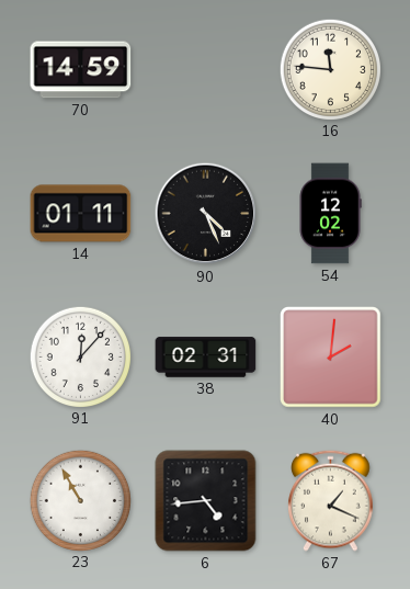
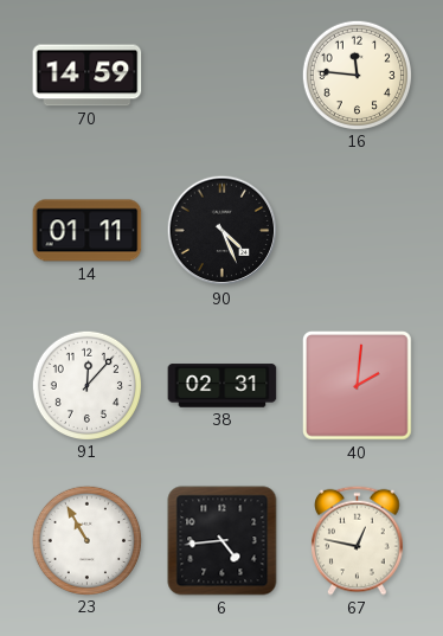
54: 12:02 -> none
67: 1:19 -> 12:47
